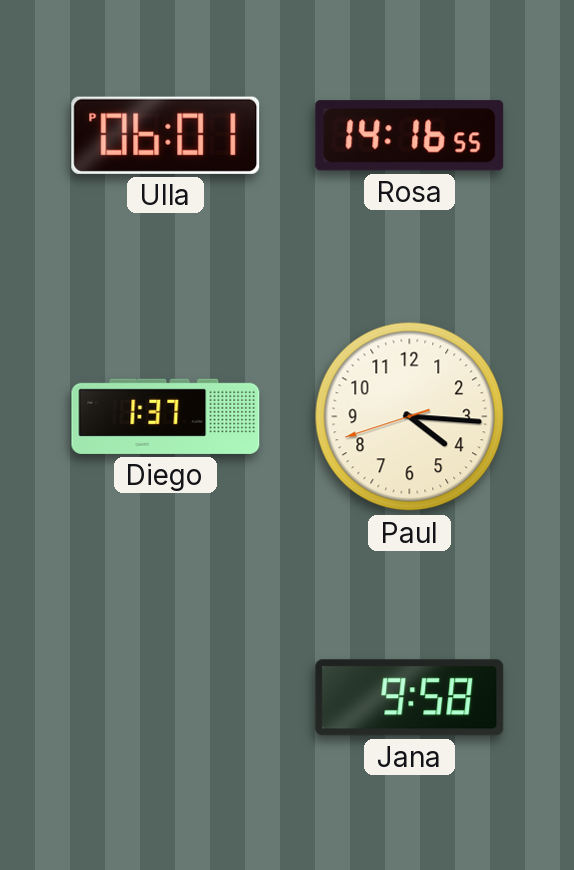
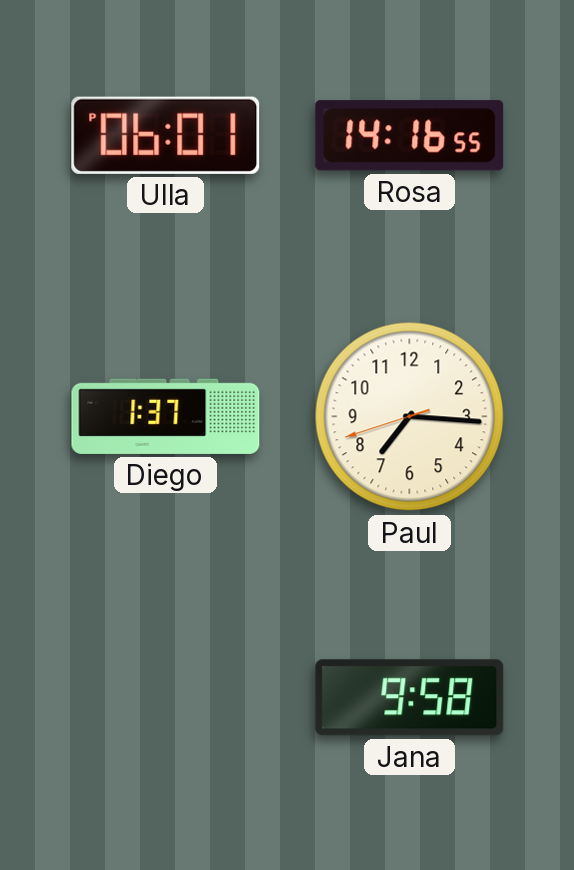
Paul: 4:15 -> 7:15
